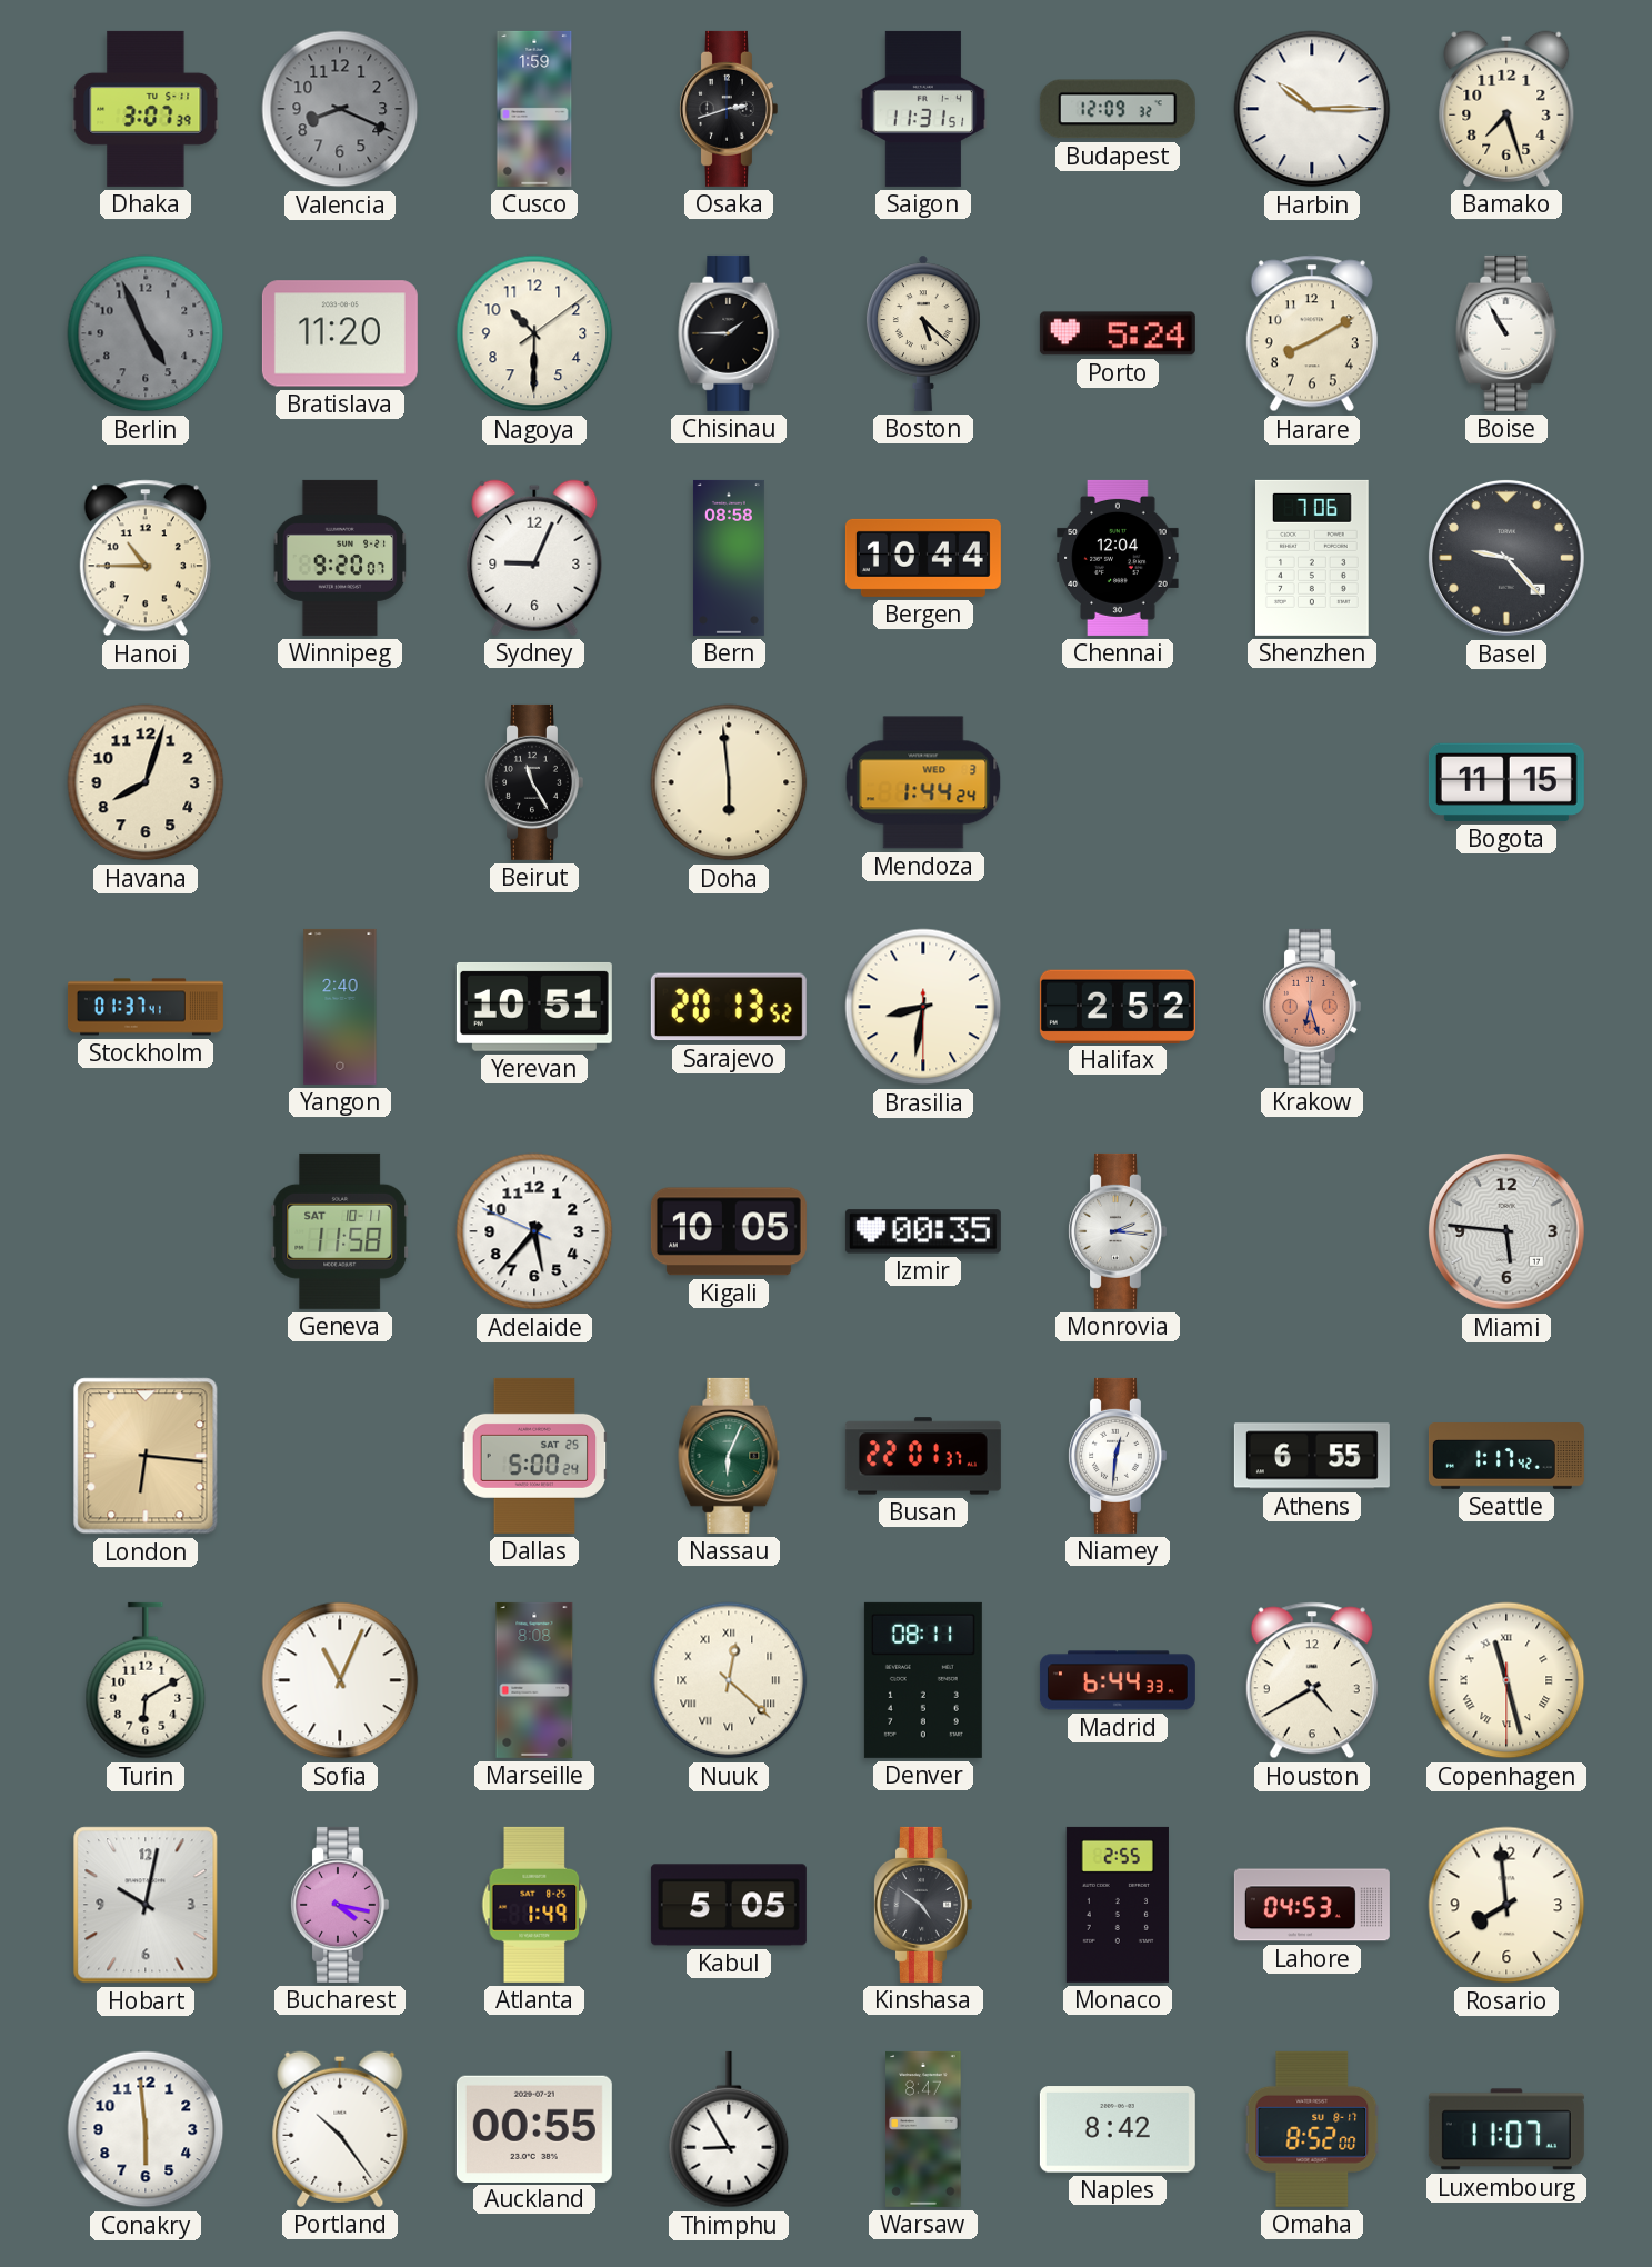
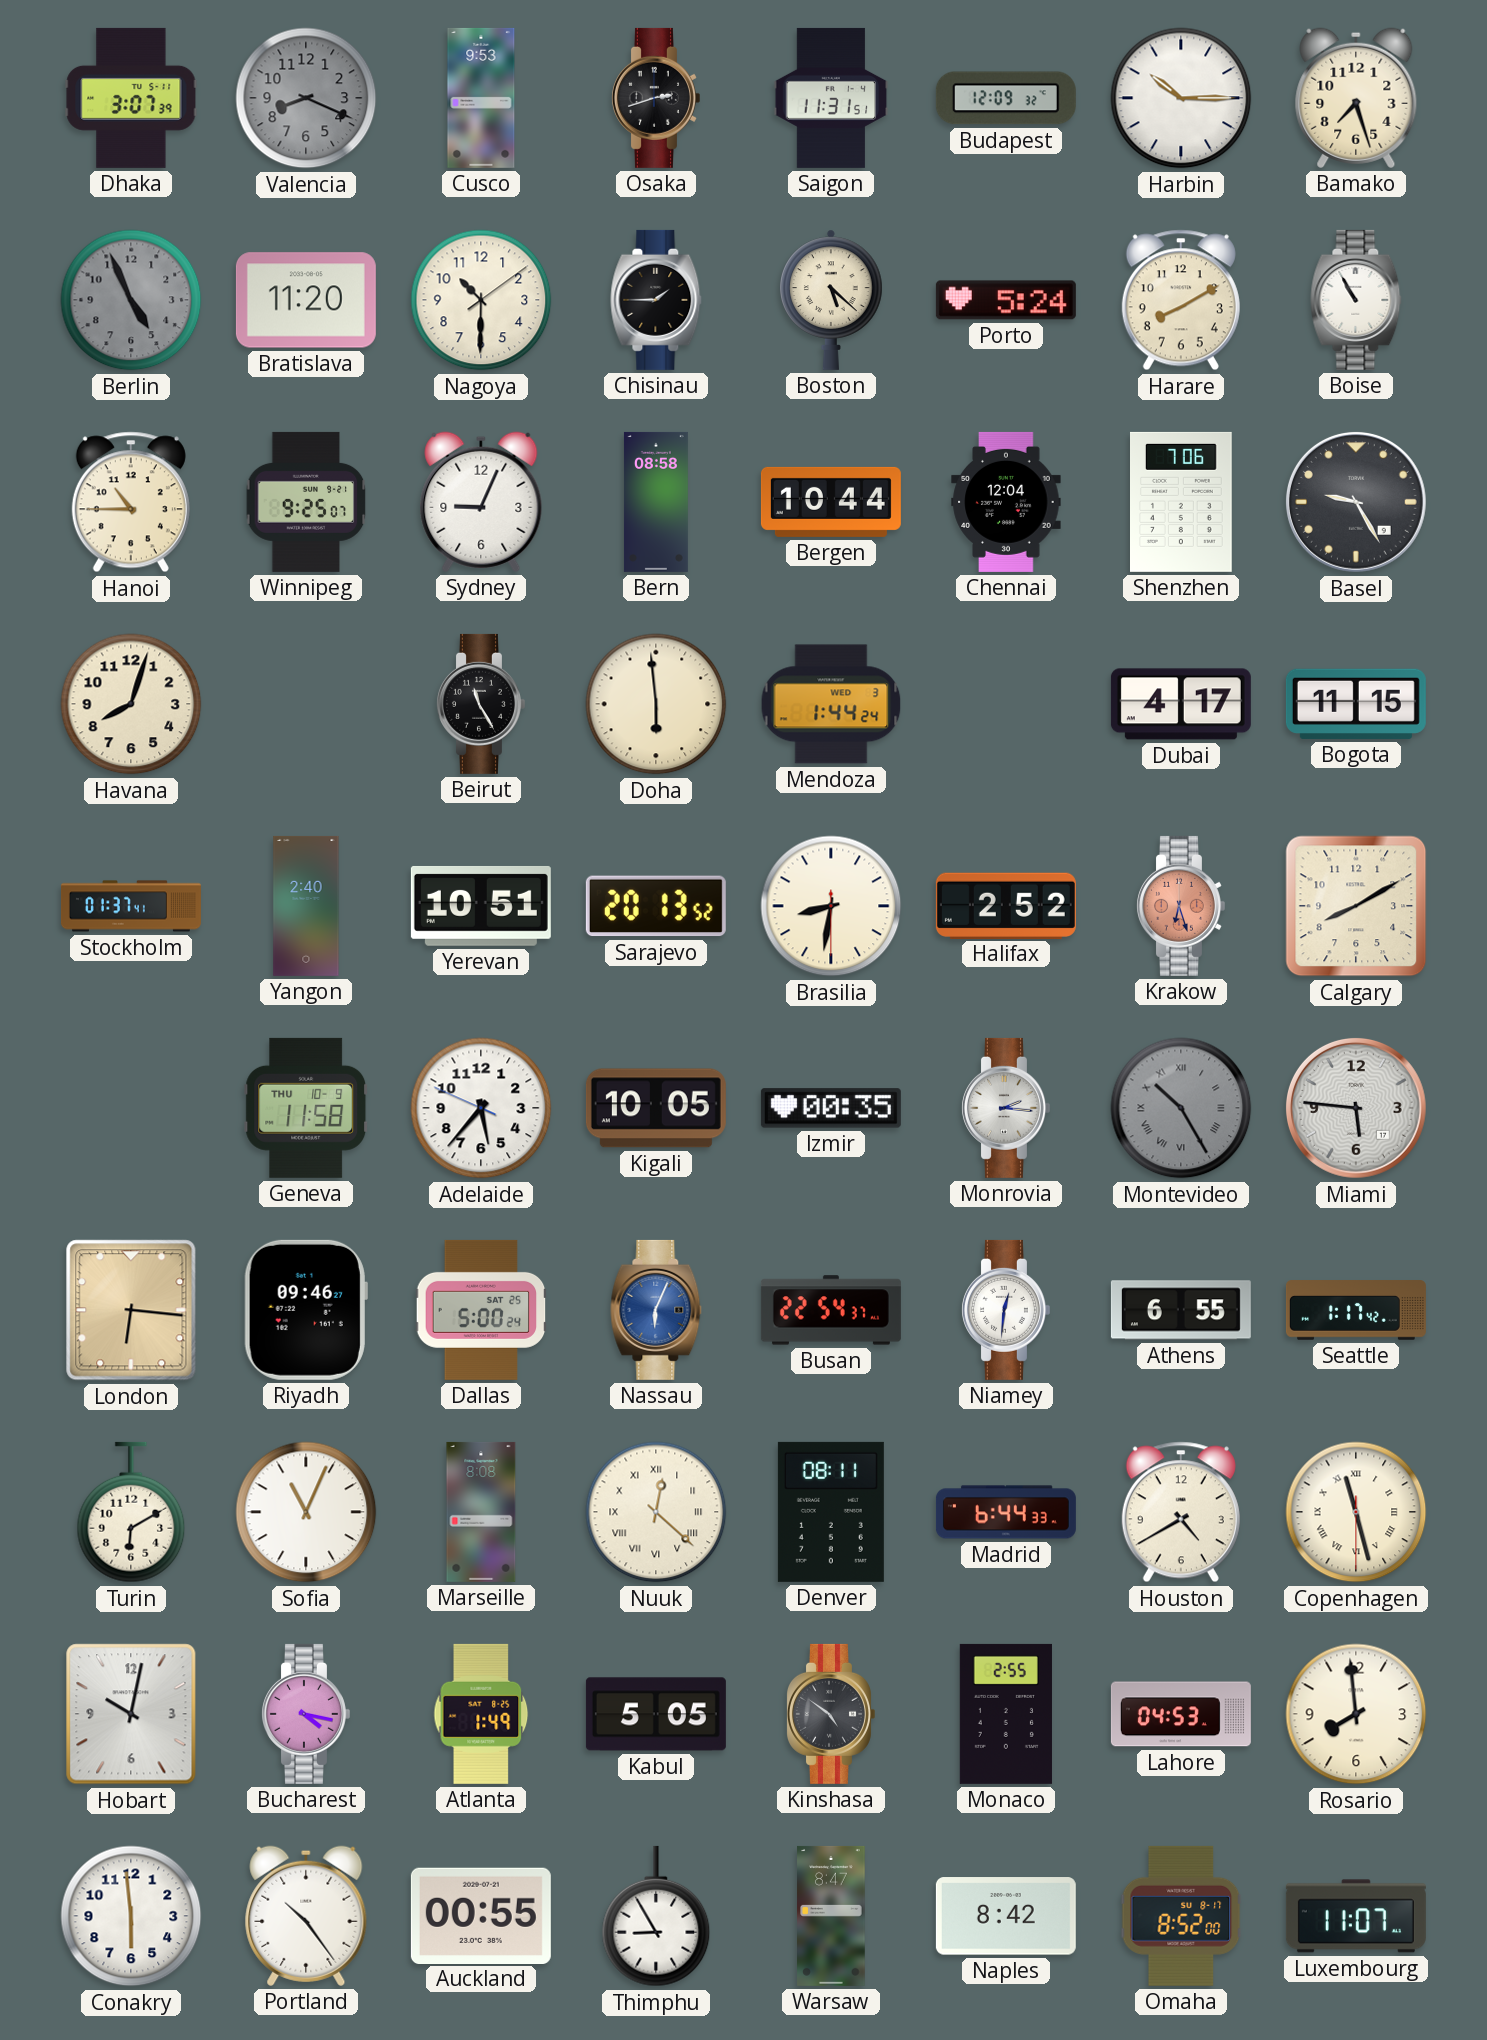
Cusco: 1:59 -> 9:53
Winnipeg: 9:20 -> 9:25
Basel: 9:23 -> 9:25
Dubai: none -> 4:17
Calgary: none -> 8:10
Geneva date: SAT 10-11 -> THU 10-9
Montevideo: none -> 10:25
Riyadh: none -> 09:46
Nassau dial: green -> blue
Busan: 22:01 -> 22:54
